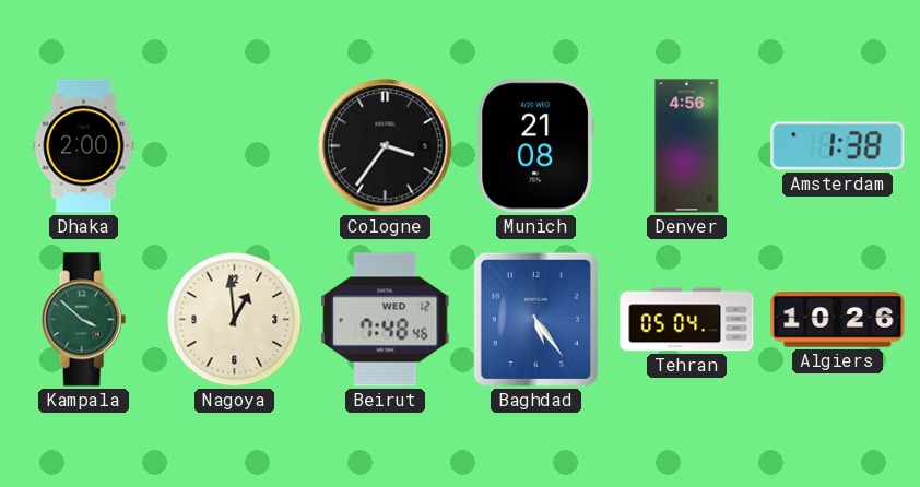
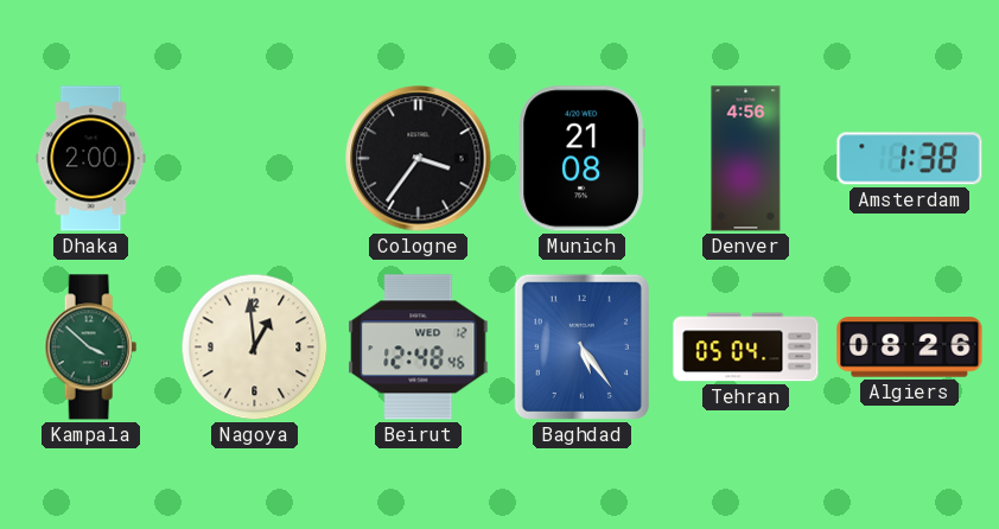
Beirut: 7:48 -> 12:48
Algiers: 10:26 -> 08:26
